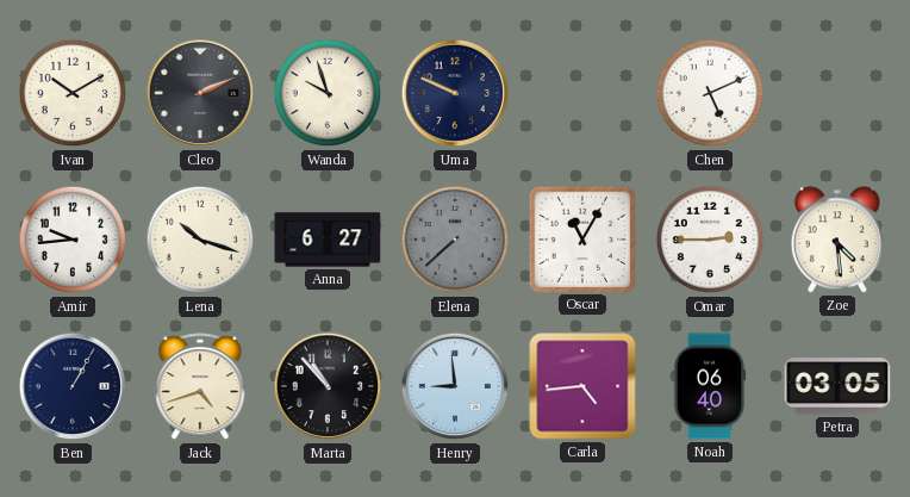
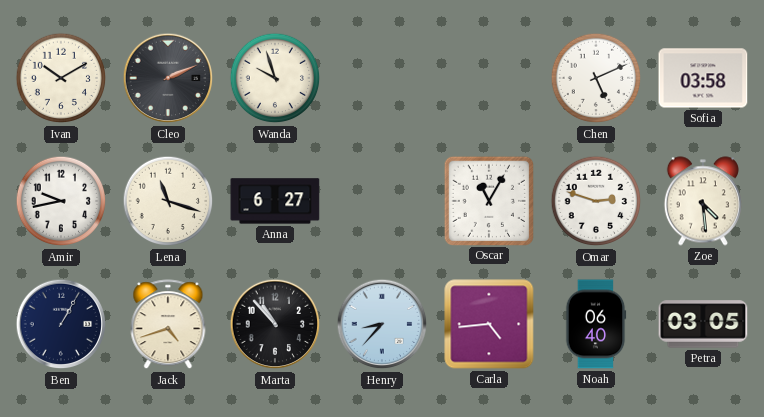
Uma: 9:49 -> none
Sofia: none -> 03:58
Amir: 9:44 -> 9:43
Lena: 10:18 -> 11:18
Elena: 7:38 -> none
Omar: 2:45 -> 2:48
Henry: 8:59 -> 8:37
